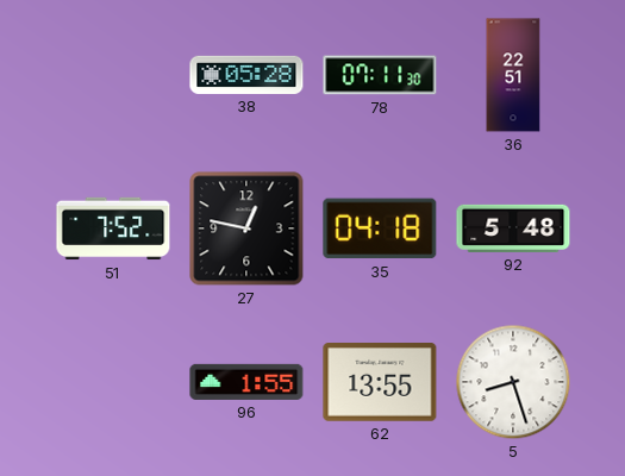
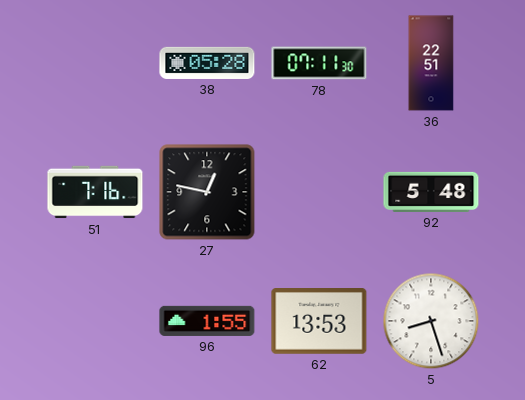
51: 7:52 -> 7:16
35: 04:18 -> none
62: 13:55 -> 13:53
